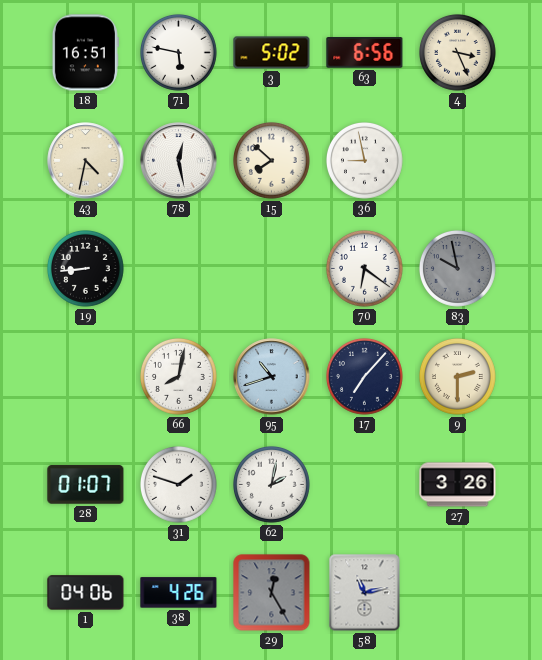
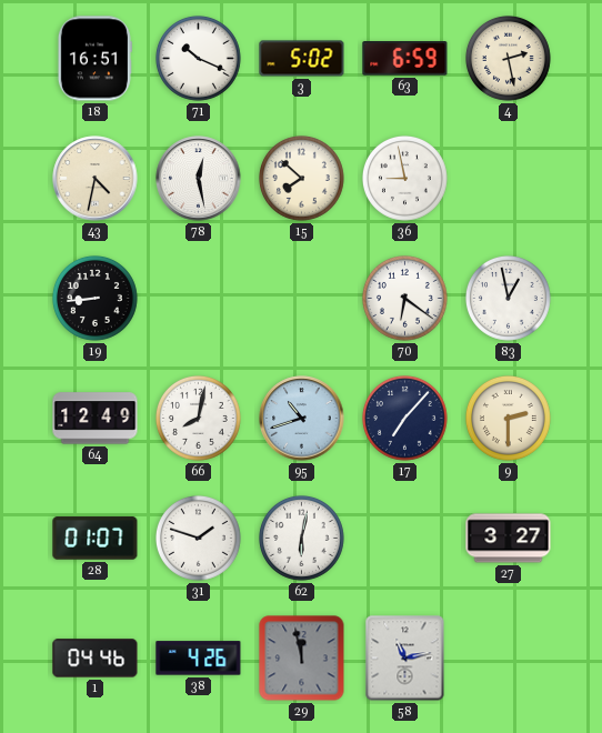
71: 5:47 -> 10:19
63: 6:56 -> 6:59
4: 3:26 -> 2:28
83: 9:58 -> 12:58
83 dial: grey -> white
64: none -> 12:49
62: 2:02 -> 6:02
27: 3:26 -> 3:27
1: 04:06 -> 04:46
29: 12:25 -> 11:58
